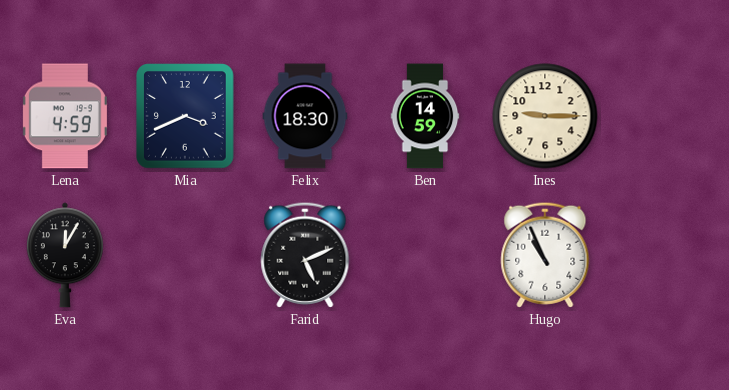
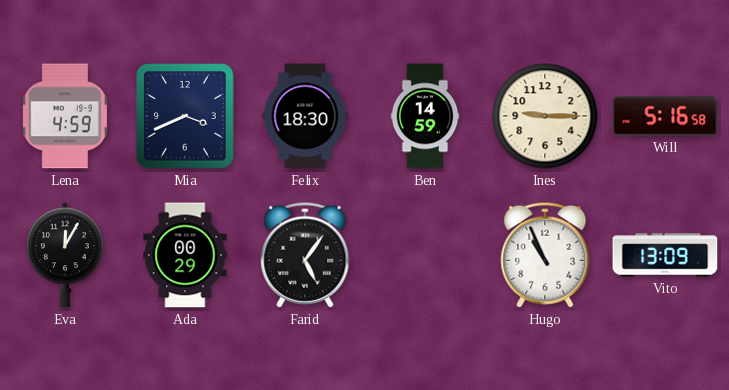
Will: none -> 5:16
Ada: none -> 00:29
Farid: 5:11 -> 5:06
Vito: none -> 13:09
